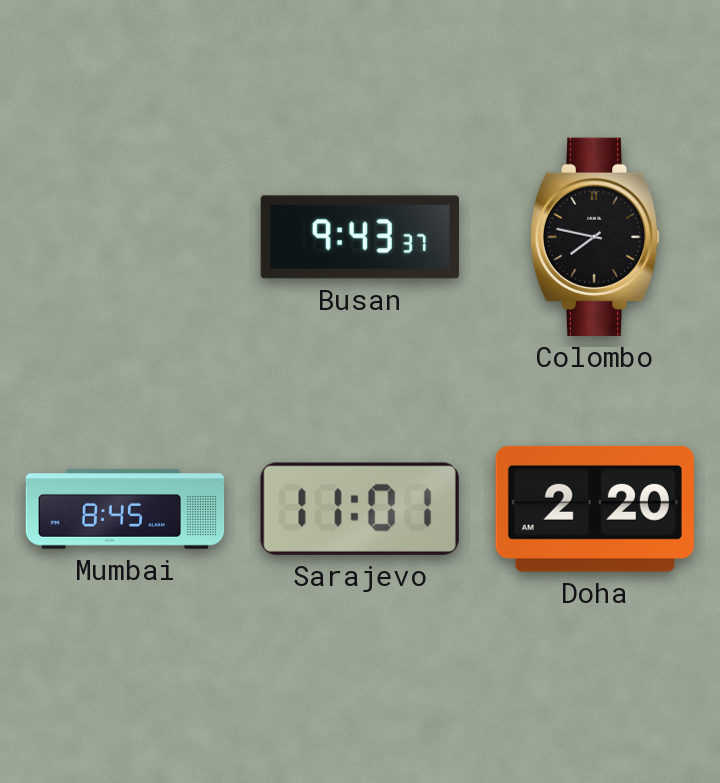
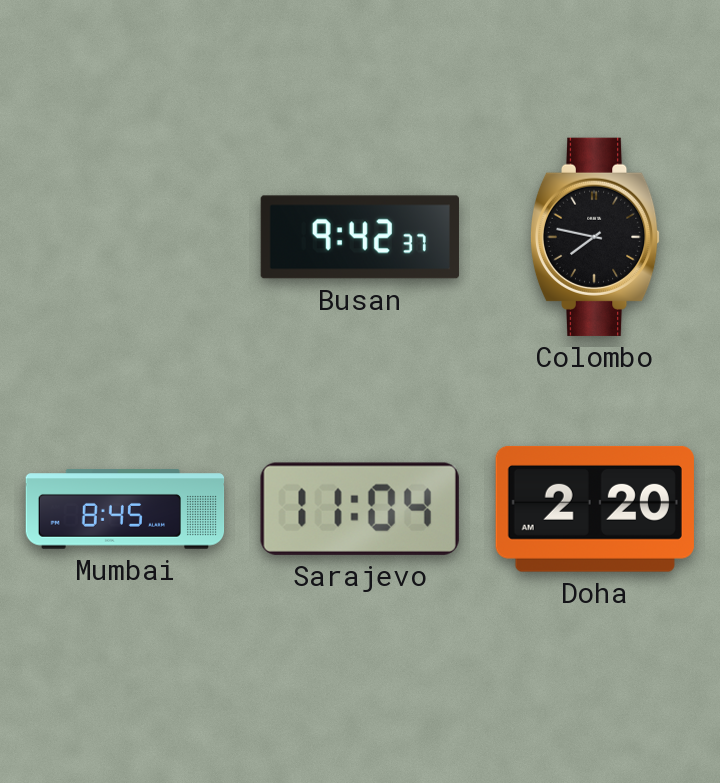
Busan: 9:43 -> 9:42
Sarajevo: 11:01 -> 11:04
